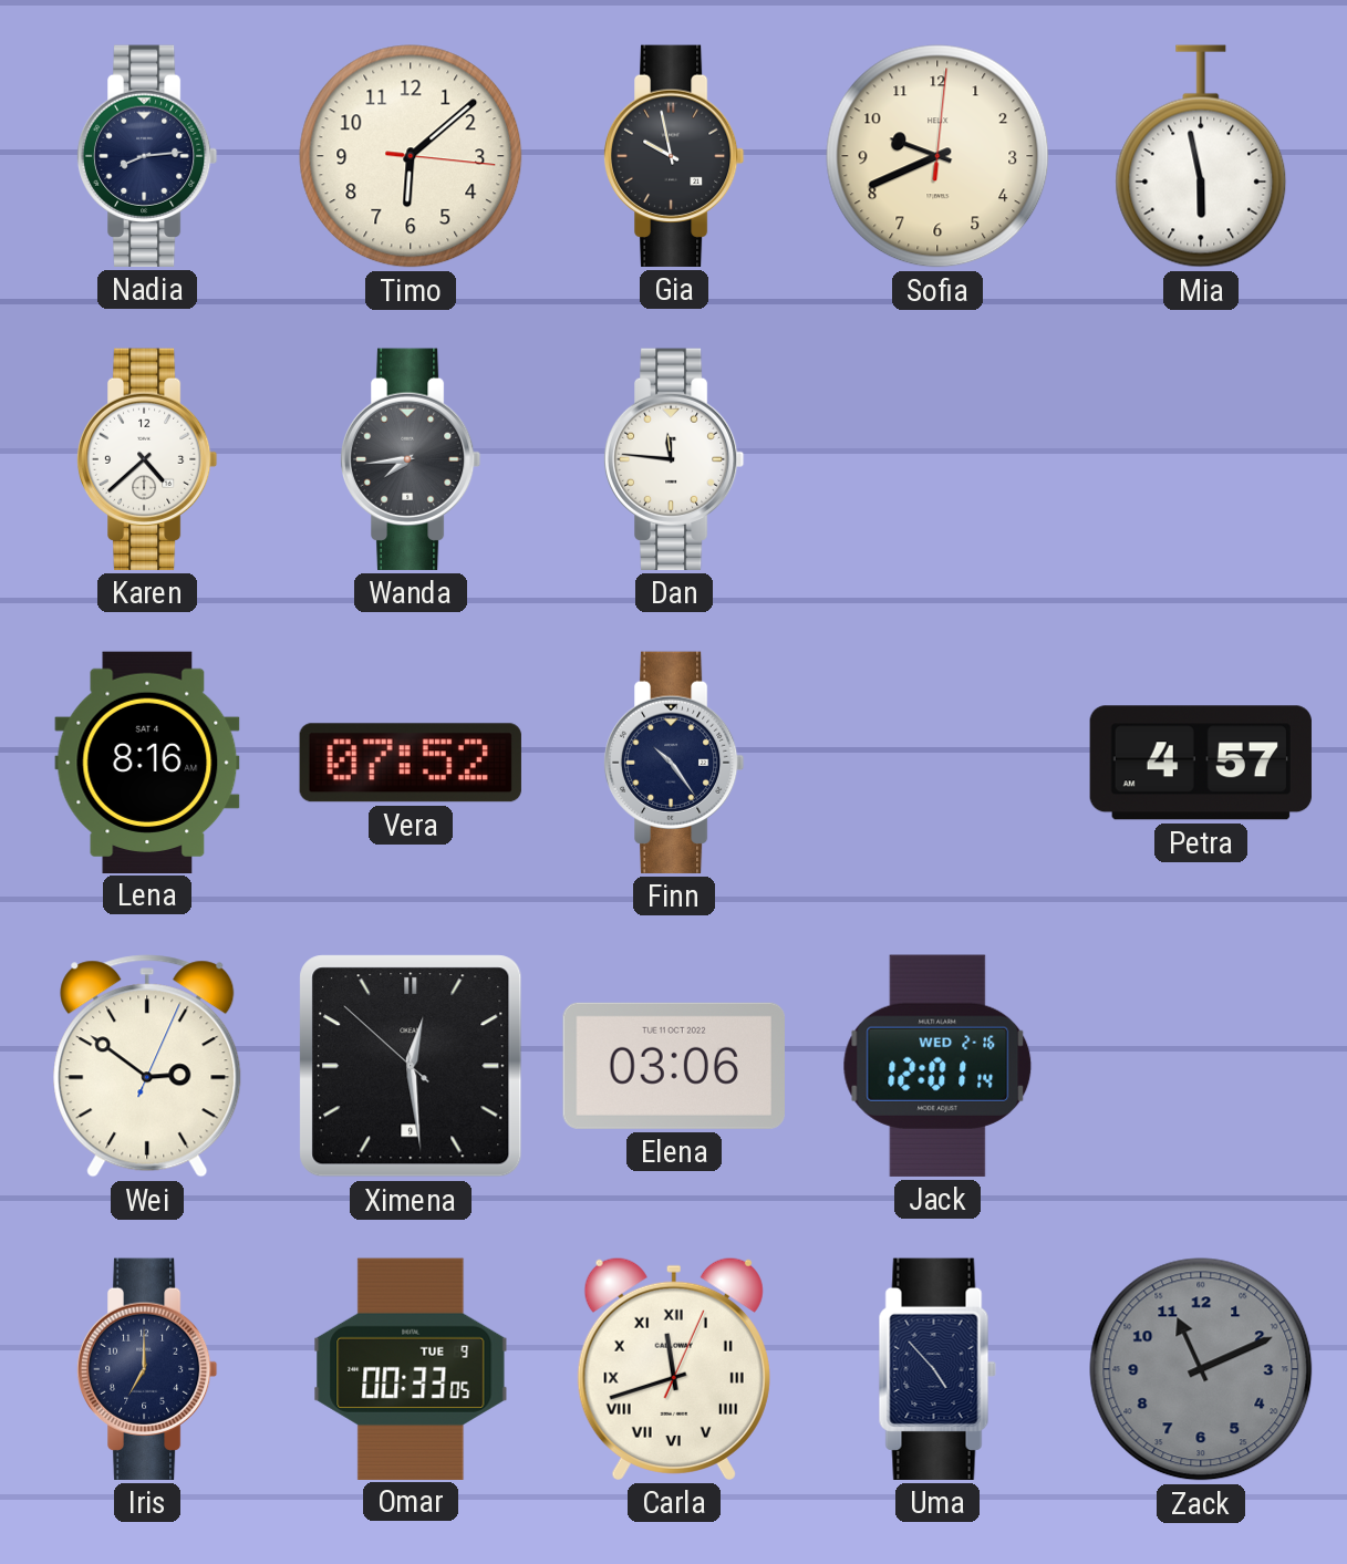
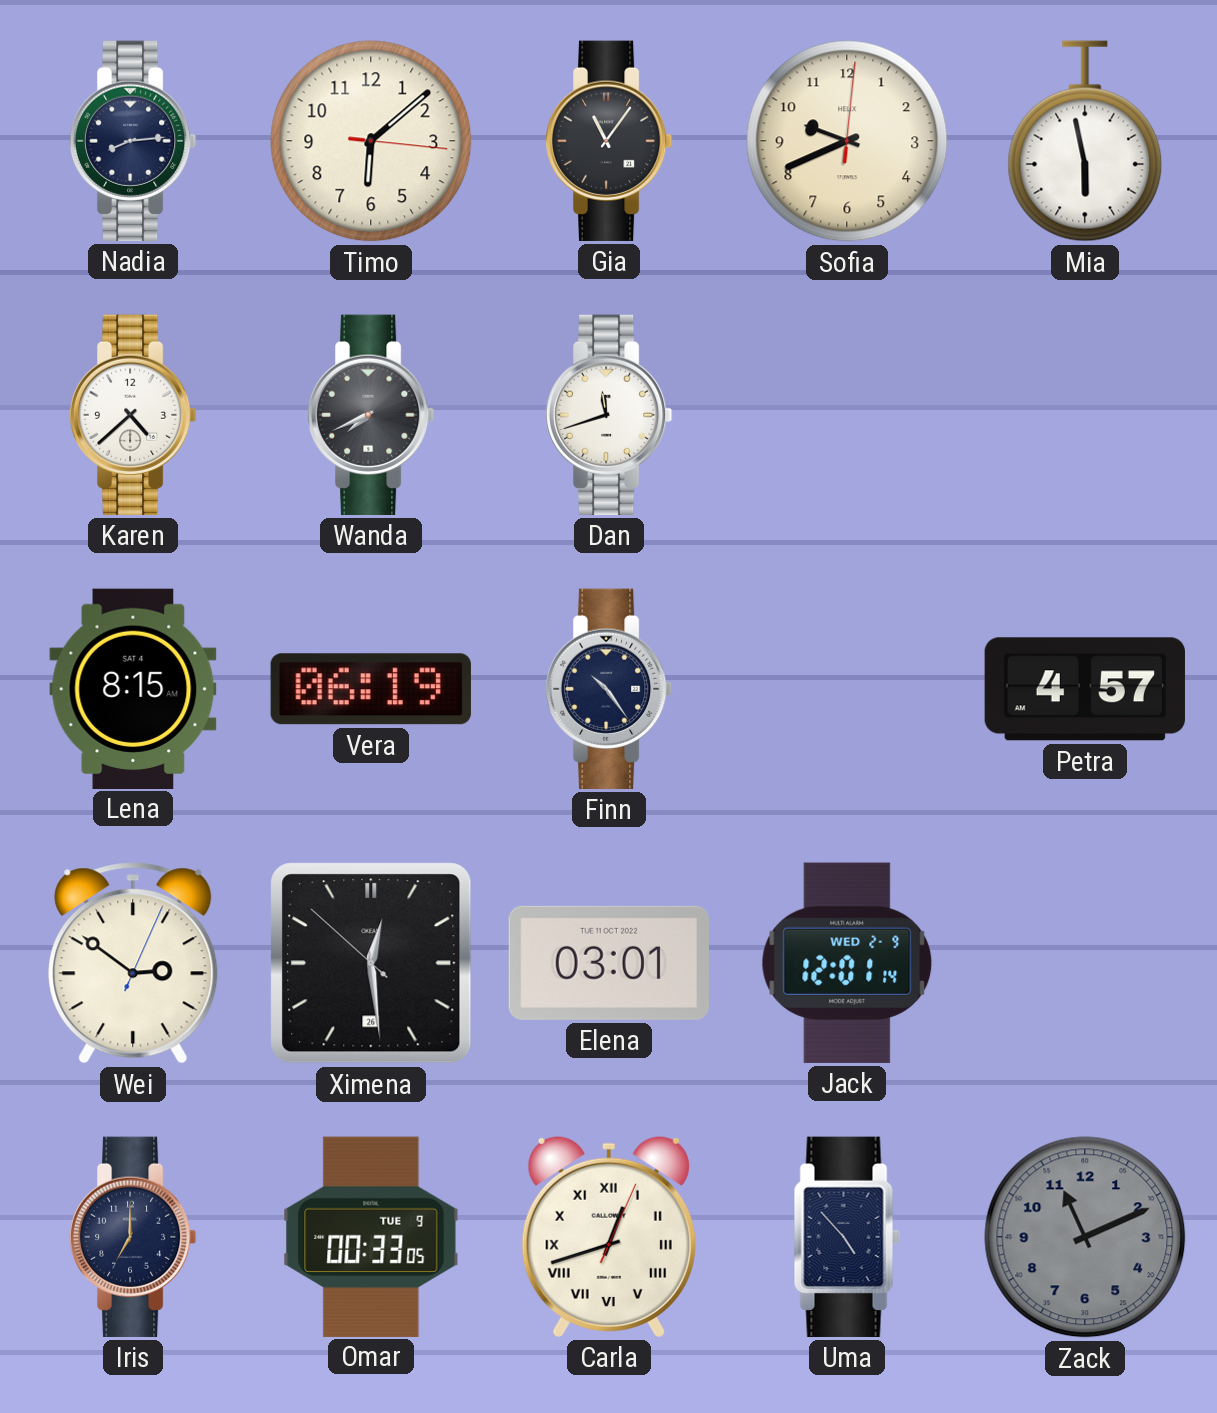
Gia: 9:58 -> 11:06
Wanda: 7:44 -> 7:41
Dan: 11:46 -> 11:42
Lena: 8:16 -> 8:15
Vera: 07:52 -> 06:19
Ximena date: 9 -> 26
Elena: 03:06 -> 03:01
Jack date: WED 2-16 -> WED 2-9
Carla: 11:42 -> 12:42
